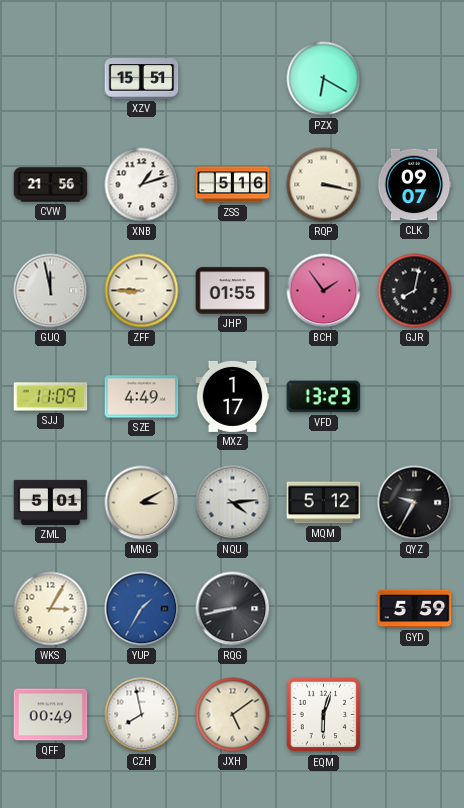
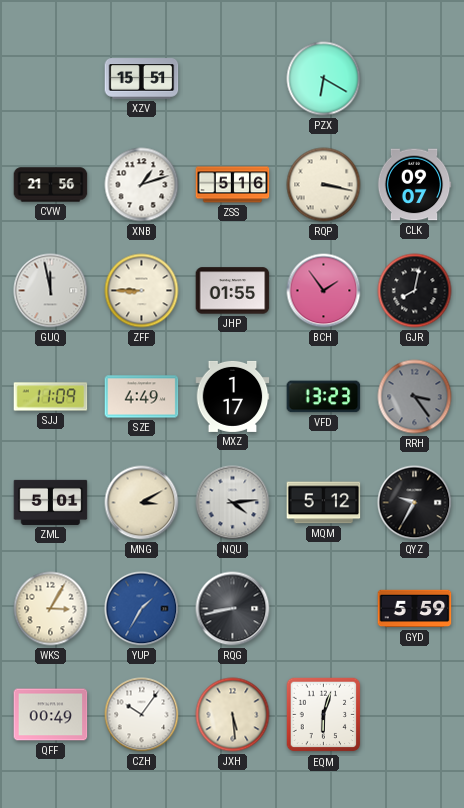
RRH: none -> 3:24
CZH: 7:58 -> 10:06
JXH: 5:09 -> 5:29
